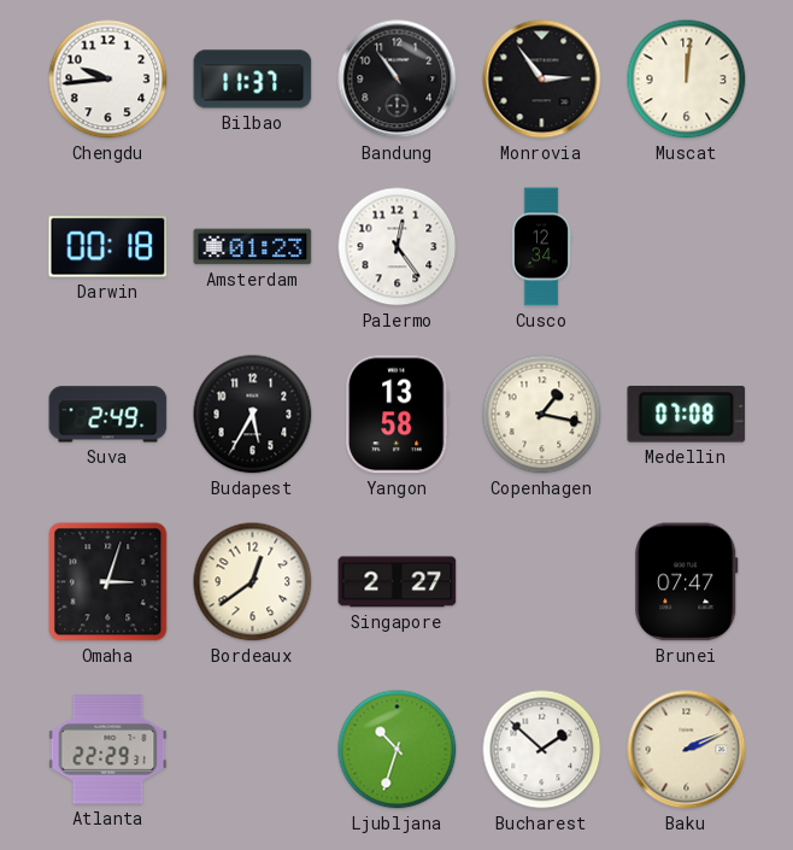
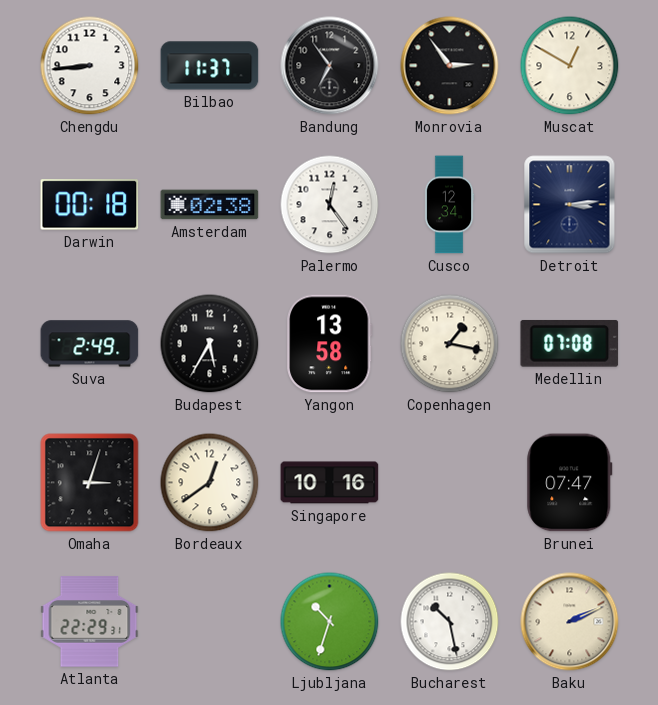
Chengdu: 9:44 -> 8:44
Bandung: 10:54 -> 6:54
Muscat: 12:01 -> 12:50
Amsterdam: 01:23 -> 02:38
Detroit: none -> 3:14
Singapore: 2:27 -> 10:16
Bucharest: 1:52 -> 10:28
